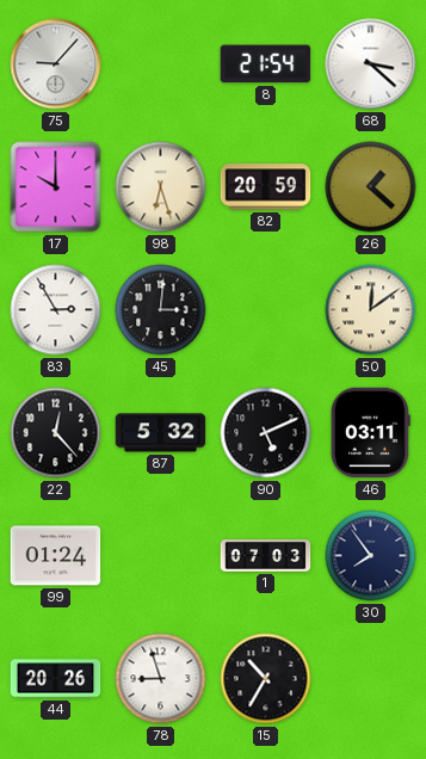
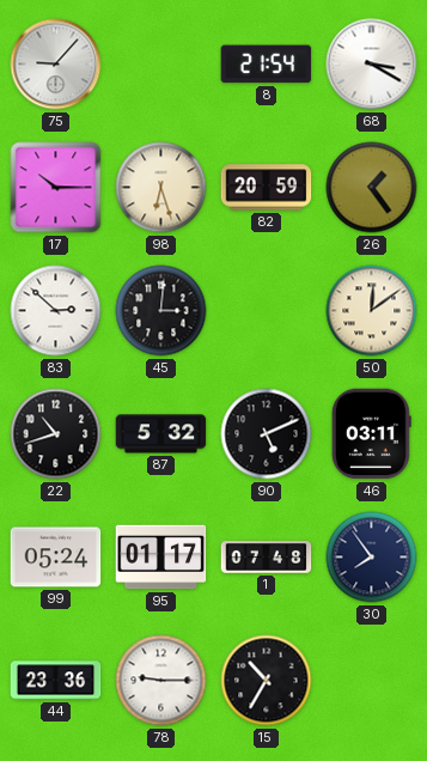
68: 3:22 -> 3:20
17: 10:00 -> 10:15
26: 1:22 -> 1:24
83: 2:55 -> 2:52
22: 12:23 -> 10:42
99: 01:24 -> 05:24
95: none -> 01:17
1: 07:03 -> 07:48
44: 20:26 -> 23:36
78: 8:57 -> 9:15
